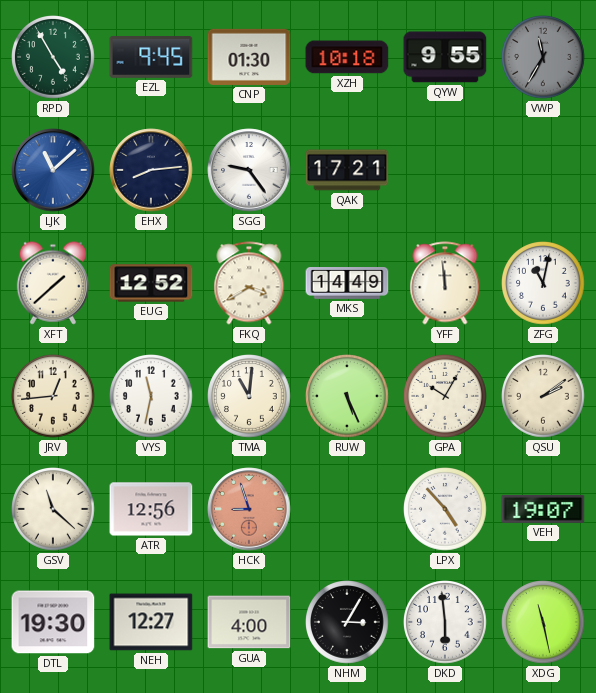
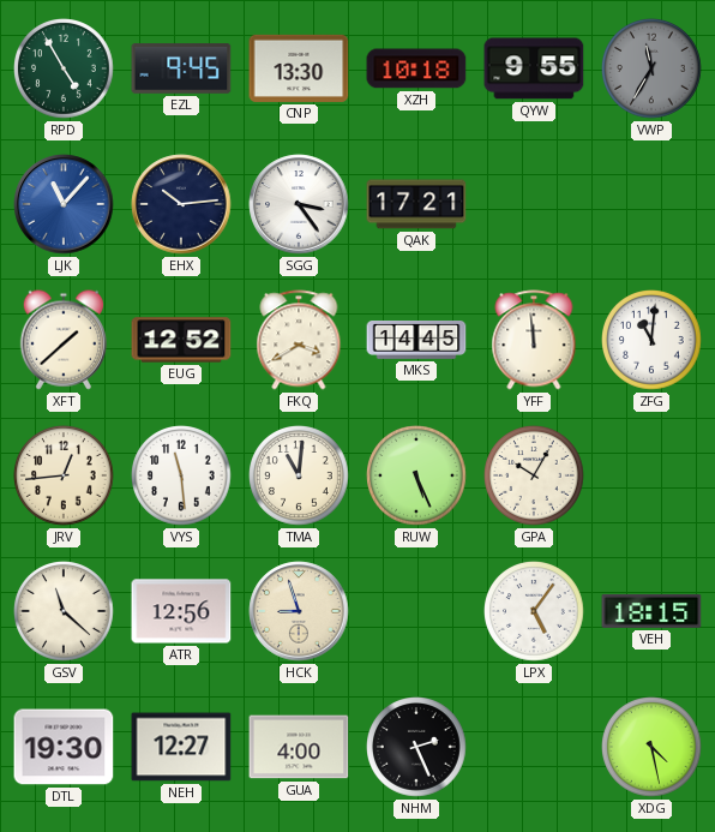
CNP: 01:30 -> 13:30
LJK: 11:08 -> 11:07
EHX: 8:14 -> 10:14
SGG: 9:24 -> 3:24
MKS: 14:49 -> 14:45
ZFG: 11:02 -> 11:01
VYS: 11:32 -> 11:29
QSU: 2:09 -> none
HCK dial: salmon -> cream
LPX: 4:53 -> 5:06
VEH: 19:07 -> 18:15
NHM: 3:05 -> 2:26
DKD: 5:59 -> none
XDG: 11:28 -> 4:28
